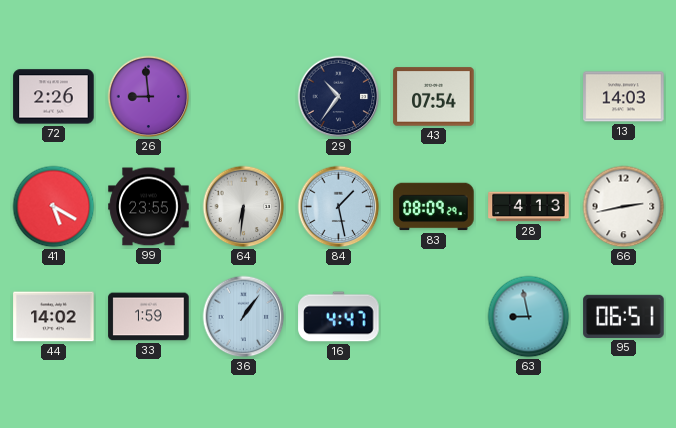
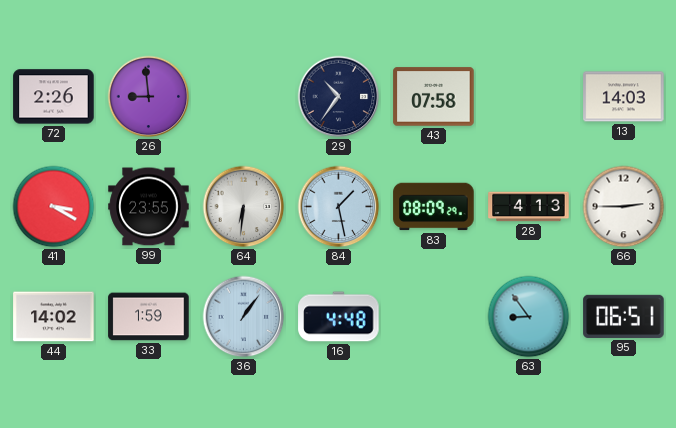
43: 07:54 -> 07:58
41: 5:20 -> 3:20
66: 2:43 -> 2:45
16: 4:47 -> 4:48
63: 8:58 -> 8:54
